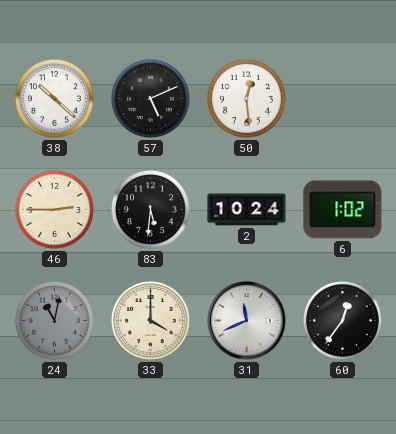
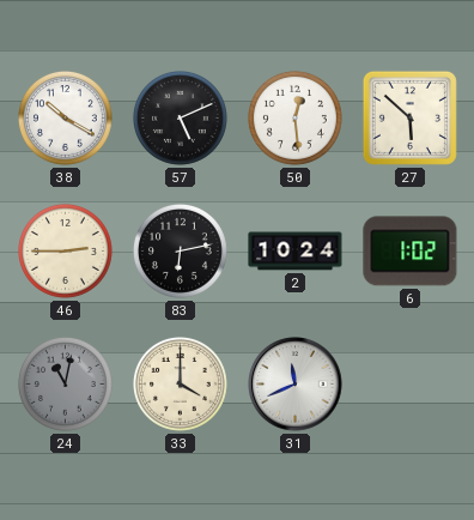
38: 10:22 -> 10:20
27: none -> 5:52
83: 5:31 -> 6:13
60: 12:36 -> none
